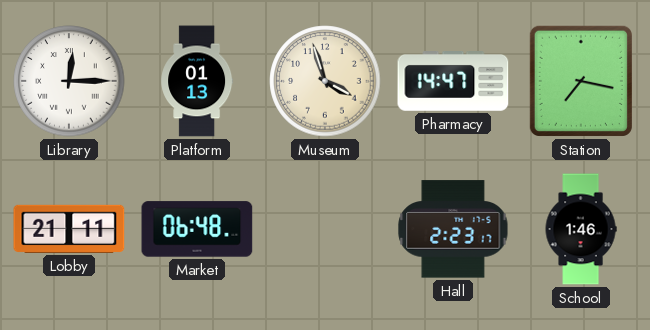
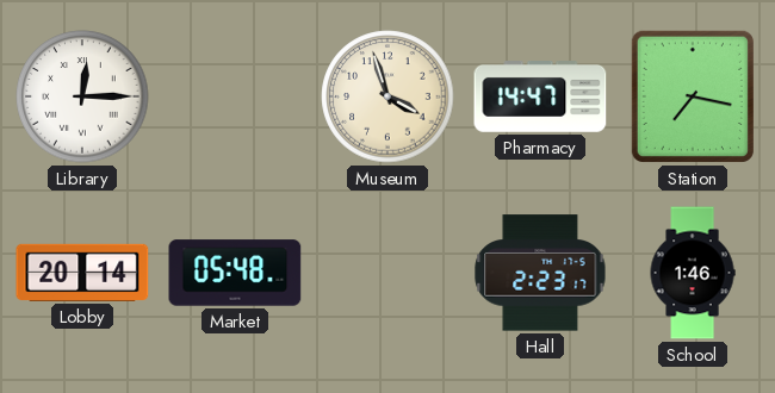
Platform: 01:13 -> none
Lobby: 21:11 -> 20:14
Market: 06:48 -> 05:48
